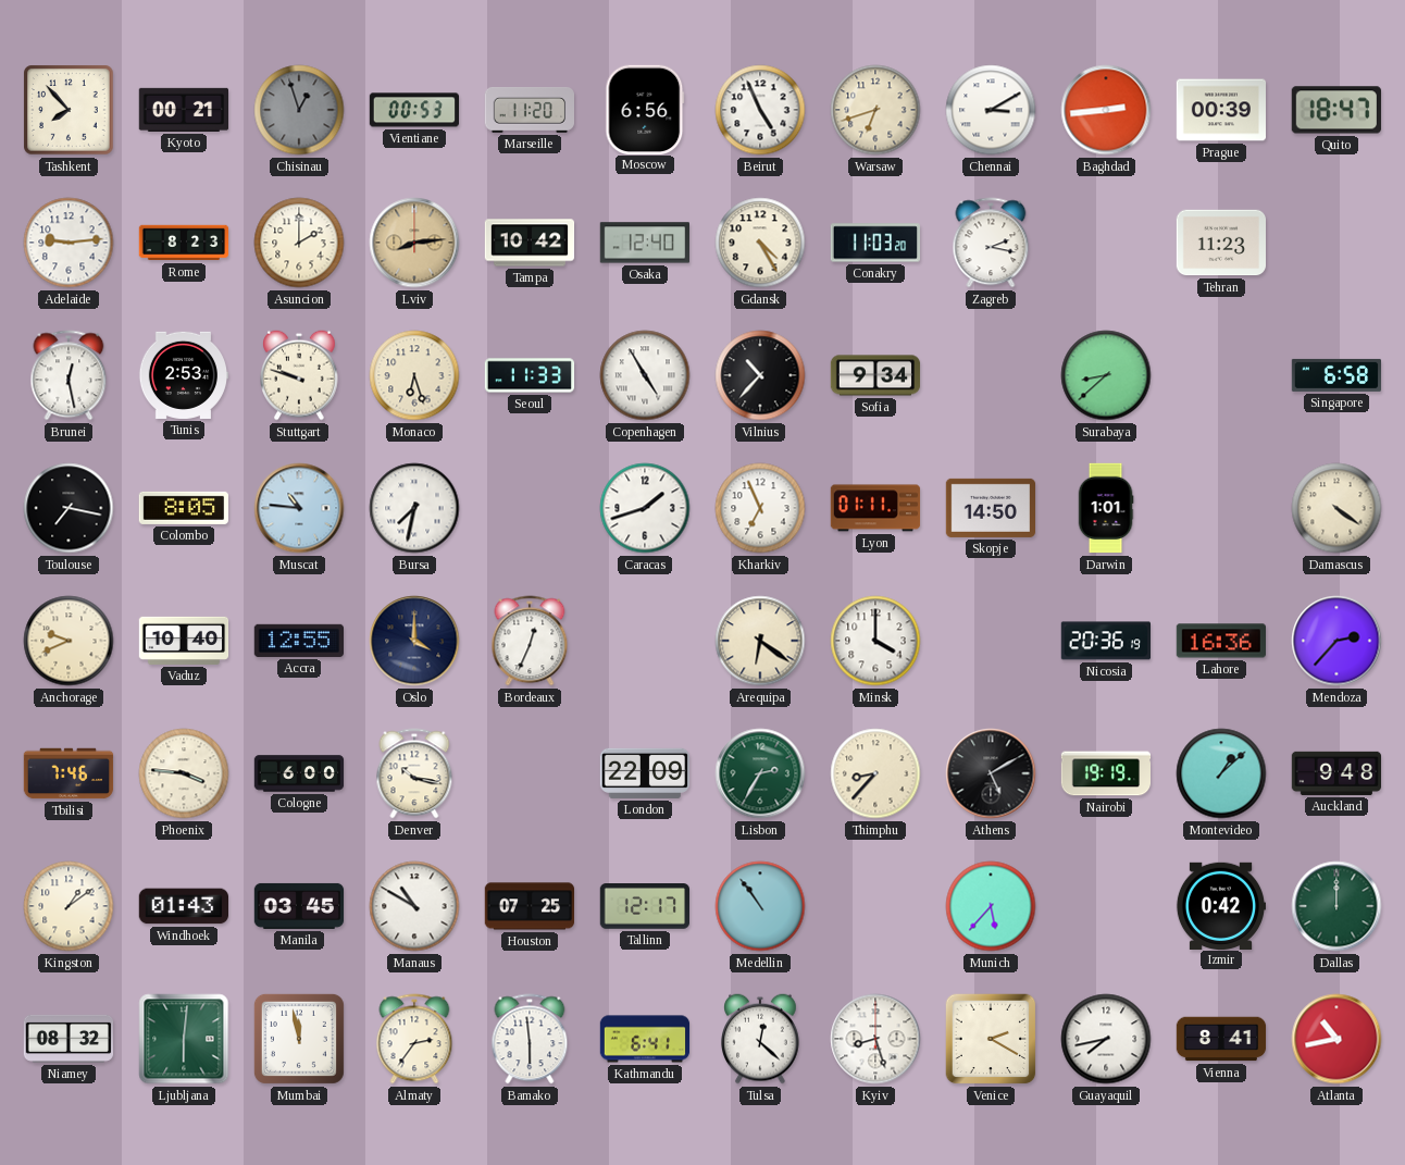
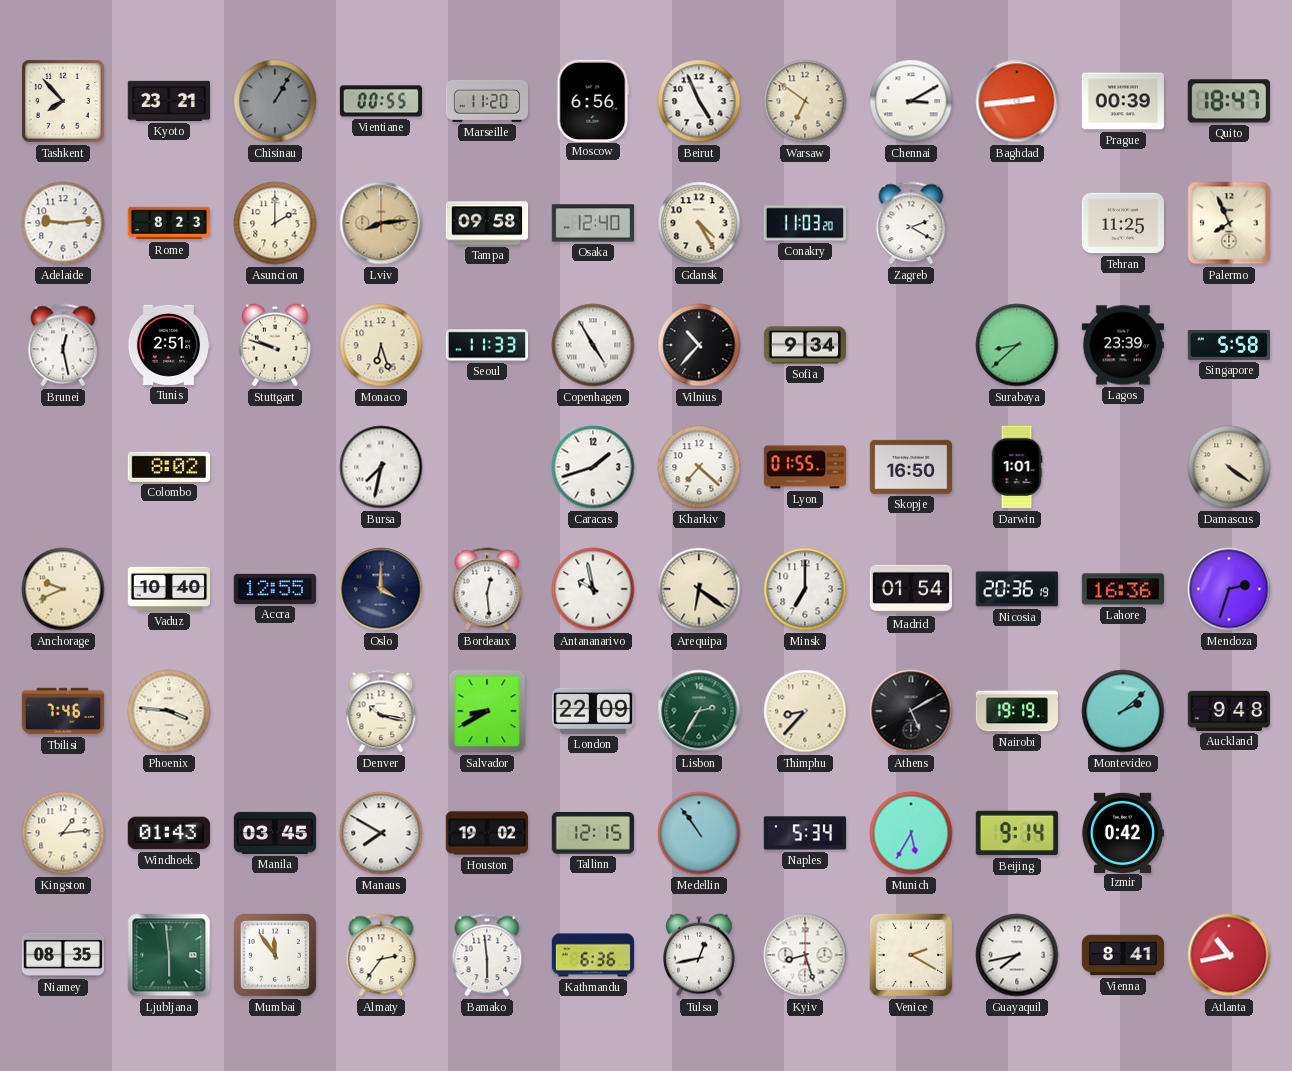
Kyoto: 00:21 -> 23:21
Chisinau: 12:57 -> 1:05
Vientiane: 00:53 -> 00:55
Warsaw: 6:42 -> 6:51
Tampa: 10:42 -> 09:58
Zagreb: 2:17 -> 2:20
Tehran: 11:23 -> 11:25
Palermo: none -> 7:56
Tunis: 2:53 -> 2:51
Lagos: none -> 23:39
Singapore: 6:58 -> 5:58
Toulouse: 7:17 -> none
Colombo: 8:05 -> 8:02
Muscat: 10:46 -> none
Kharkiv: 6:56 -> 7:22
Lyon: 01:11 -> 01:55
Skopje: 14:50 -> 16:50
Bordeaux: 12:34 -> 12:29
Antananarivo: none -> 9:58
Minsk: 4:00 -> 7:00
Madrid: none -> 01:54
Mendoza: 2:37 -> 2:33
Cologne: 6:00 -> none
Salvador: none -> 8:40
Montevideo: 1:08 -> 2:08
Kingston: 1:09 -> 1:14
Manaus: 10:50 -> 7:50
Houston: 07:25 -> 19:02
Tallinn: 12:17 -> 12:15
Naples: none -> 5:34
Munich: 5:37 -> 5:35
Beijing: none -> 9:14
Dallas: 12:00 -> none
Niamey: 08:32 -> 08:35
Ljubljana: 6:01 -> 5:59
Mumbai: 11:58 -> 11:54
Kathmandu: 6:41 -> 6:36
Tulsa: 12:22 -> 12:43
